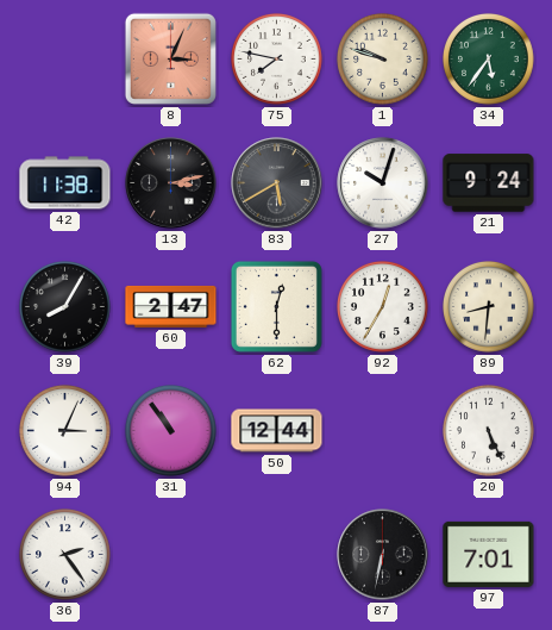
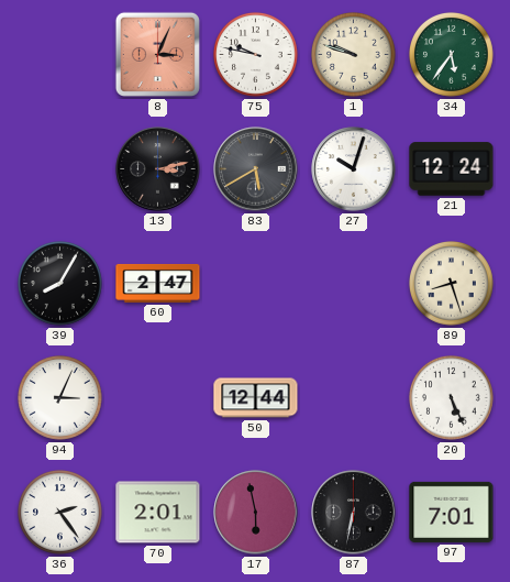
75: 7:47 -> 9:47
42: 11:38 -> none
21: 9:24 -> 12:24
62: 12:30 -> none
92: 12:35 -> none
89: 8:31 -> 8:27
31: 10:54 -> none
70: none -> 2:01
17: none -> 5:58
